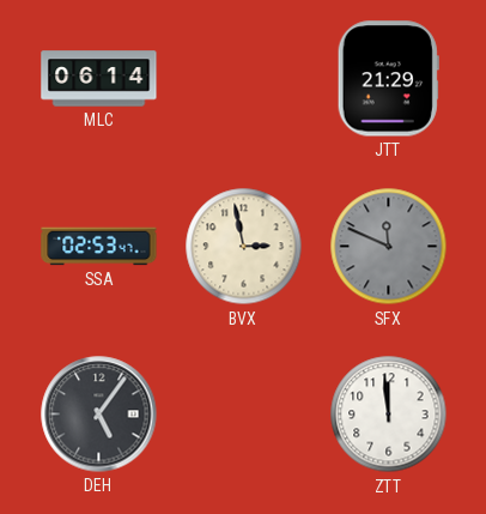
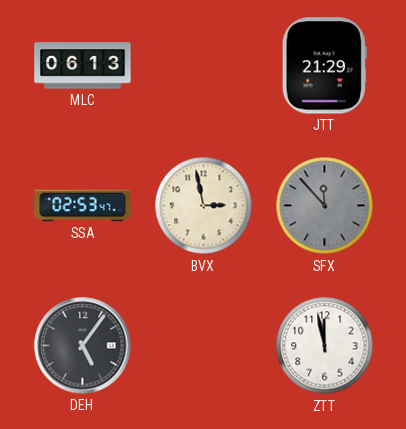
MLC: 06:14 -> 06:13
SFX: 11:49 -> 11:53
ZTT: 11:59 -> 11:58
